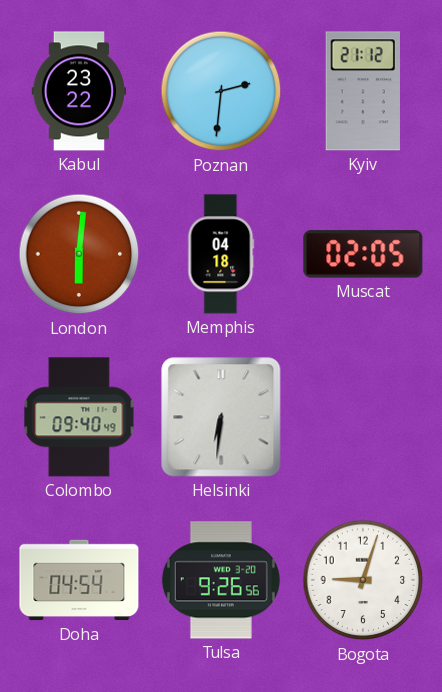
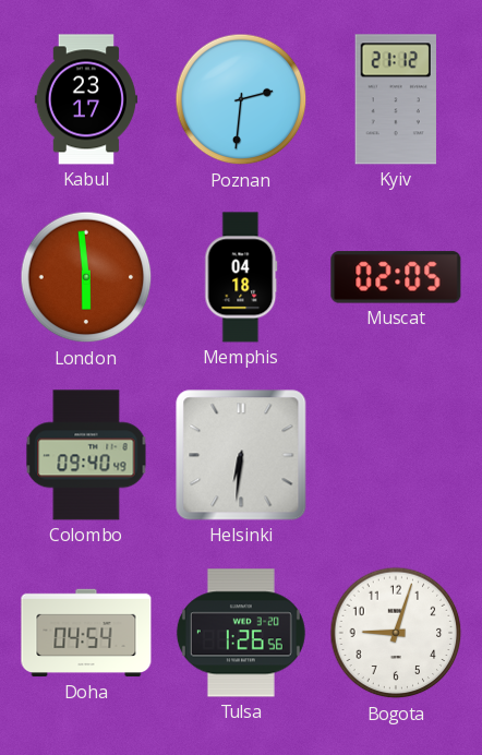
Kabul: 23:22 -> 23:17
London: 6:01 -> 5:59
Tulsa: 9:26 -> 1:26
